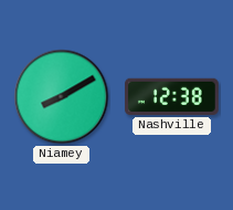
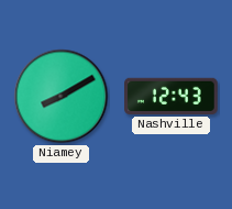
Nashville: 12:38 -> 12:43
